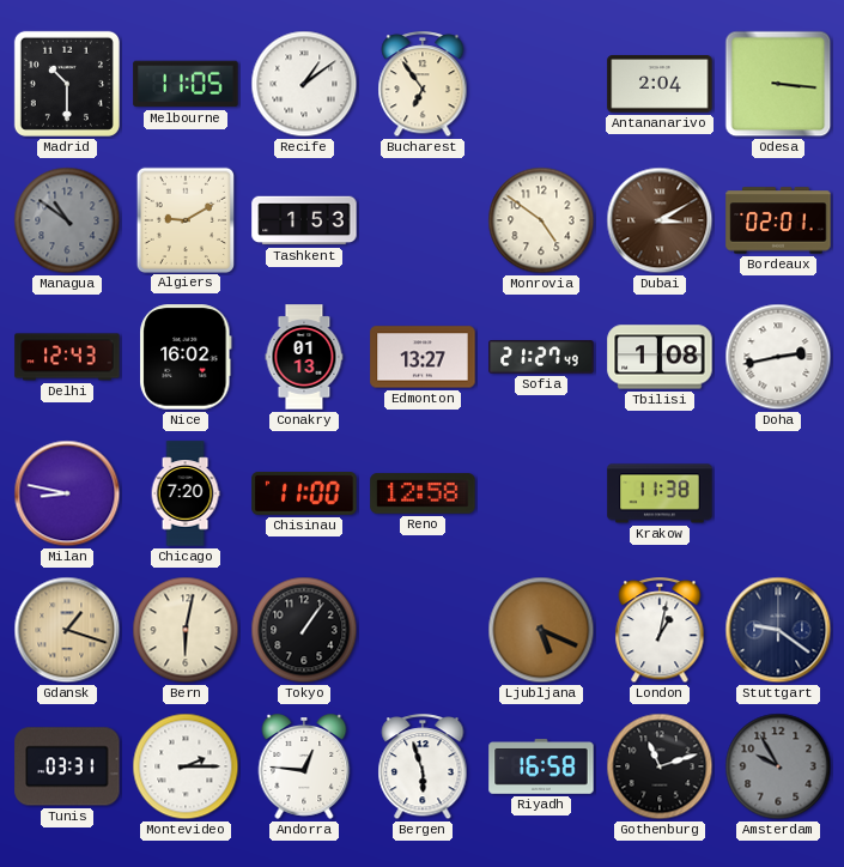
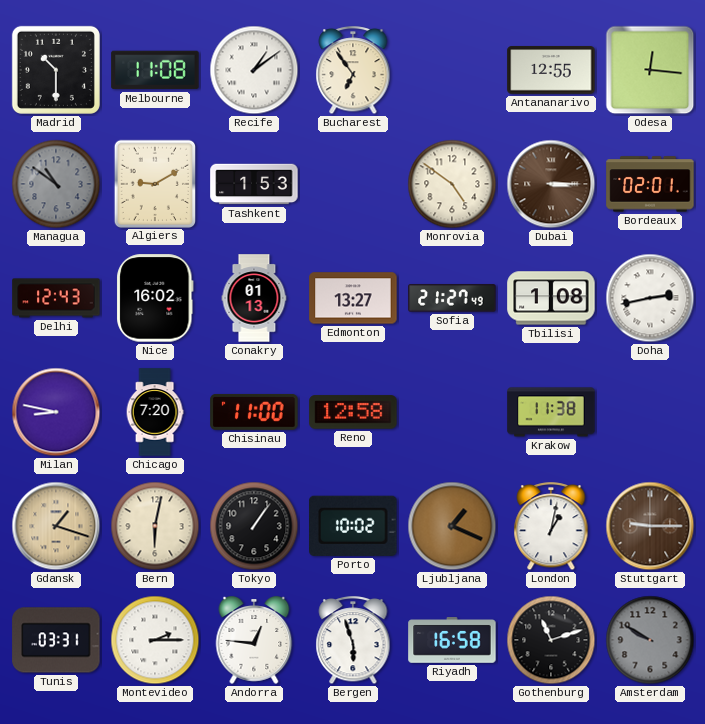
Melbourne: 11:05 -> 11:08
Antananarivo: 2:04 -> 12:55
Odesa: 3:16 -> 12:16
Dubai: 3:10 -> 3:15
Porto: none -> 10:02
Ljubljana: 5:19 -> 1:19
Stuttgart: 9:21 -> 9:15
Stuttgart dial: navy -> brown
Amsterdam: 9:55 -> 9:50
